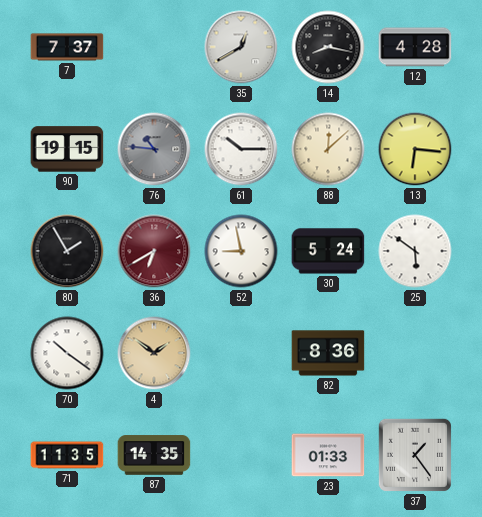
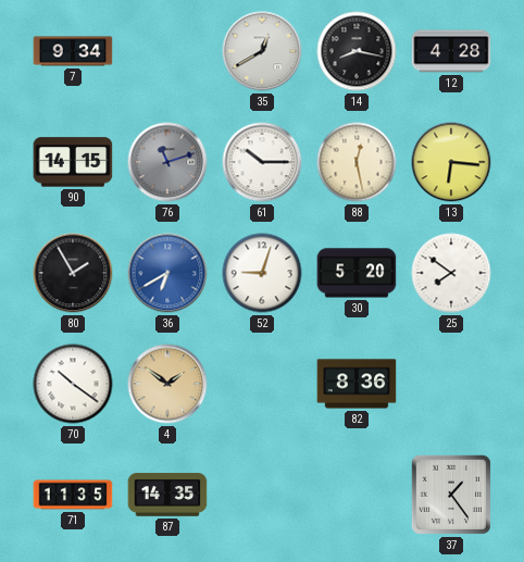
7: 7:37 -> 9:34
90: 19:15 -> 14:15
76: 10:46 -> 11:12
88: 12:08 -> 12:28
36 dial: burgundy -> blue
52: 8:58 -> 9:03
30: 5:24 -> 5:20
25: 5:51 -> 7:51
23: 01:33 -> none
